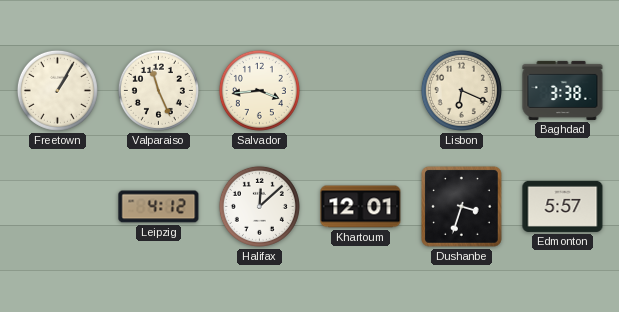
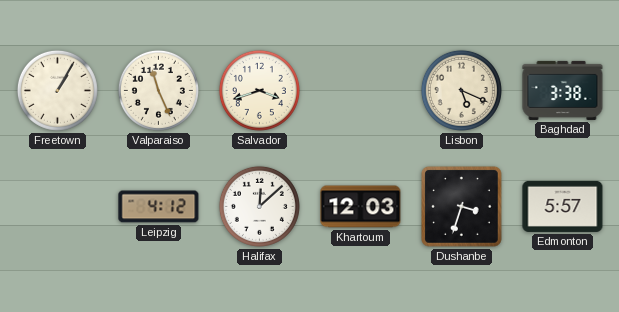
Salvador: 3:44 -> 3:42
Lisbon: 6:19 -> 5:19
Khartoum: 12:01 -> 12:03
